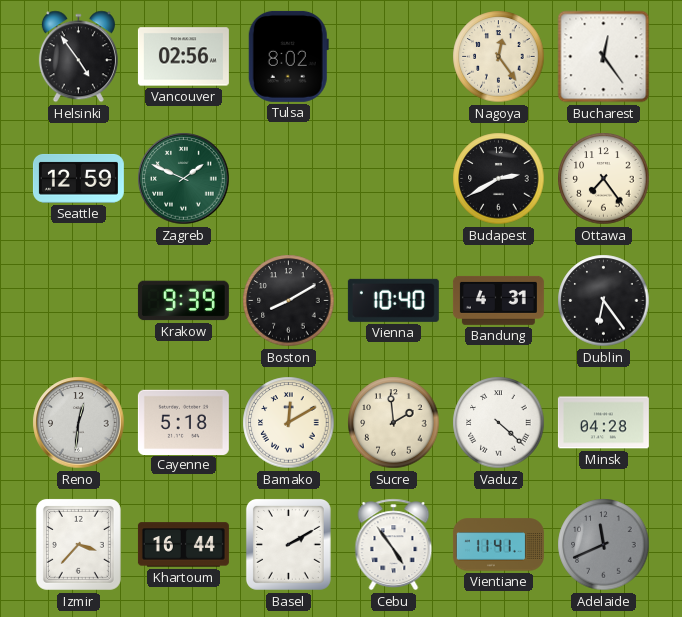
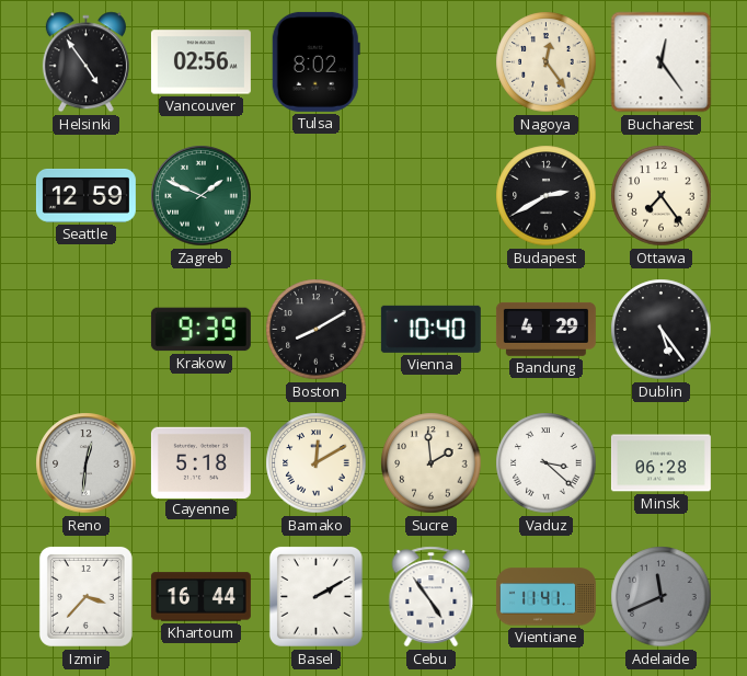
Bandung: 4:31 -> 4:29
Dublin: 6:24 -> 5:24
Vaduz: 4:22 -> 3:22
Minsk: 04:28 -> 06:28
